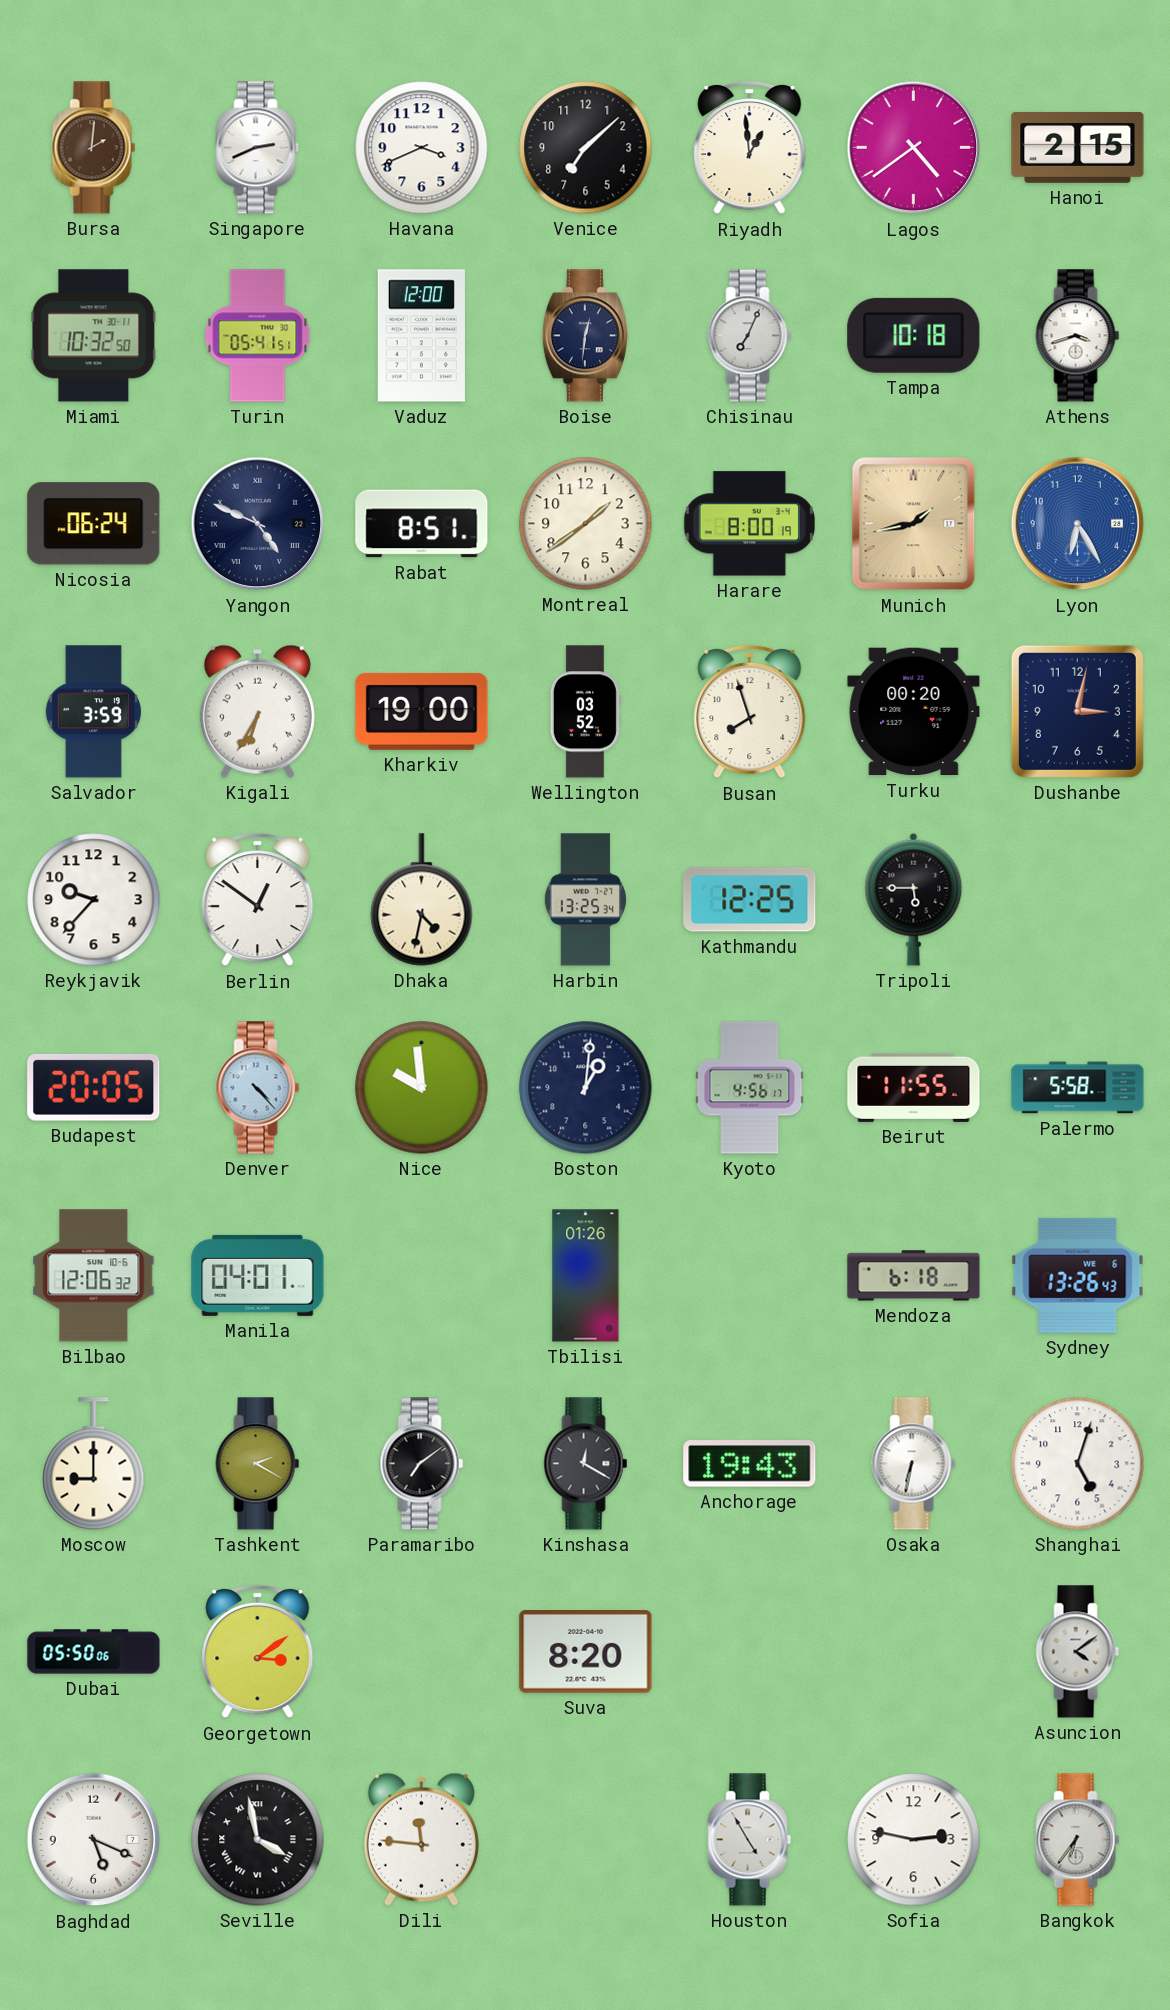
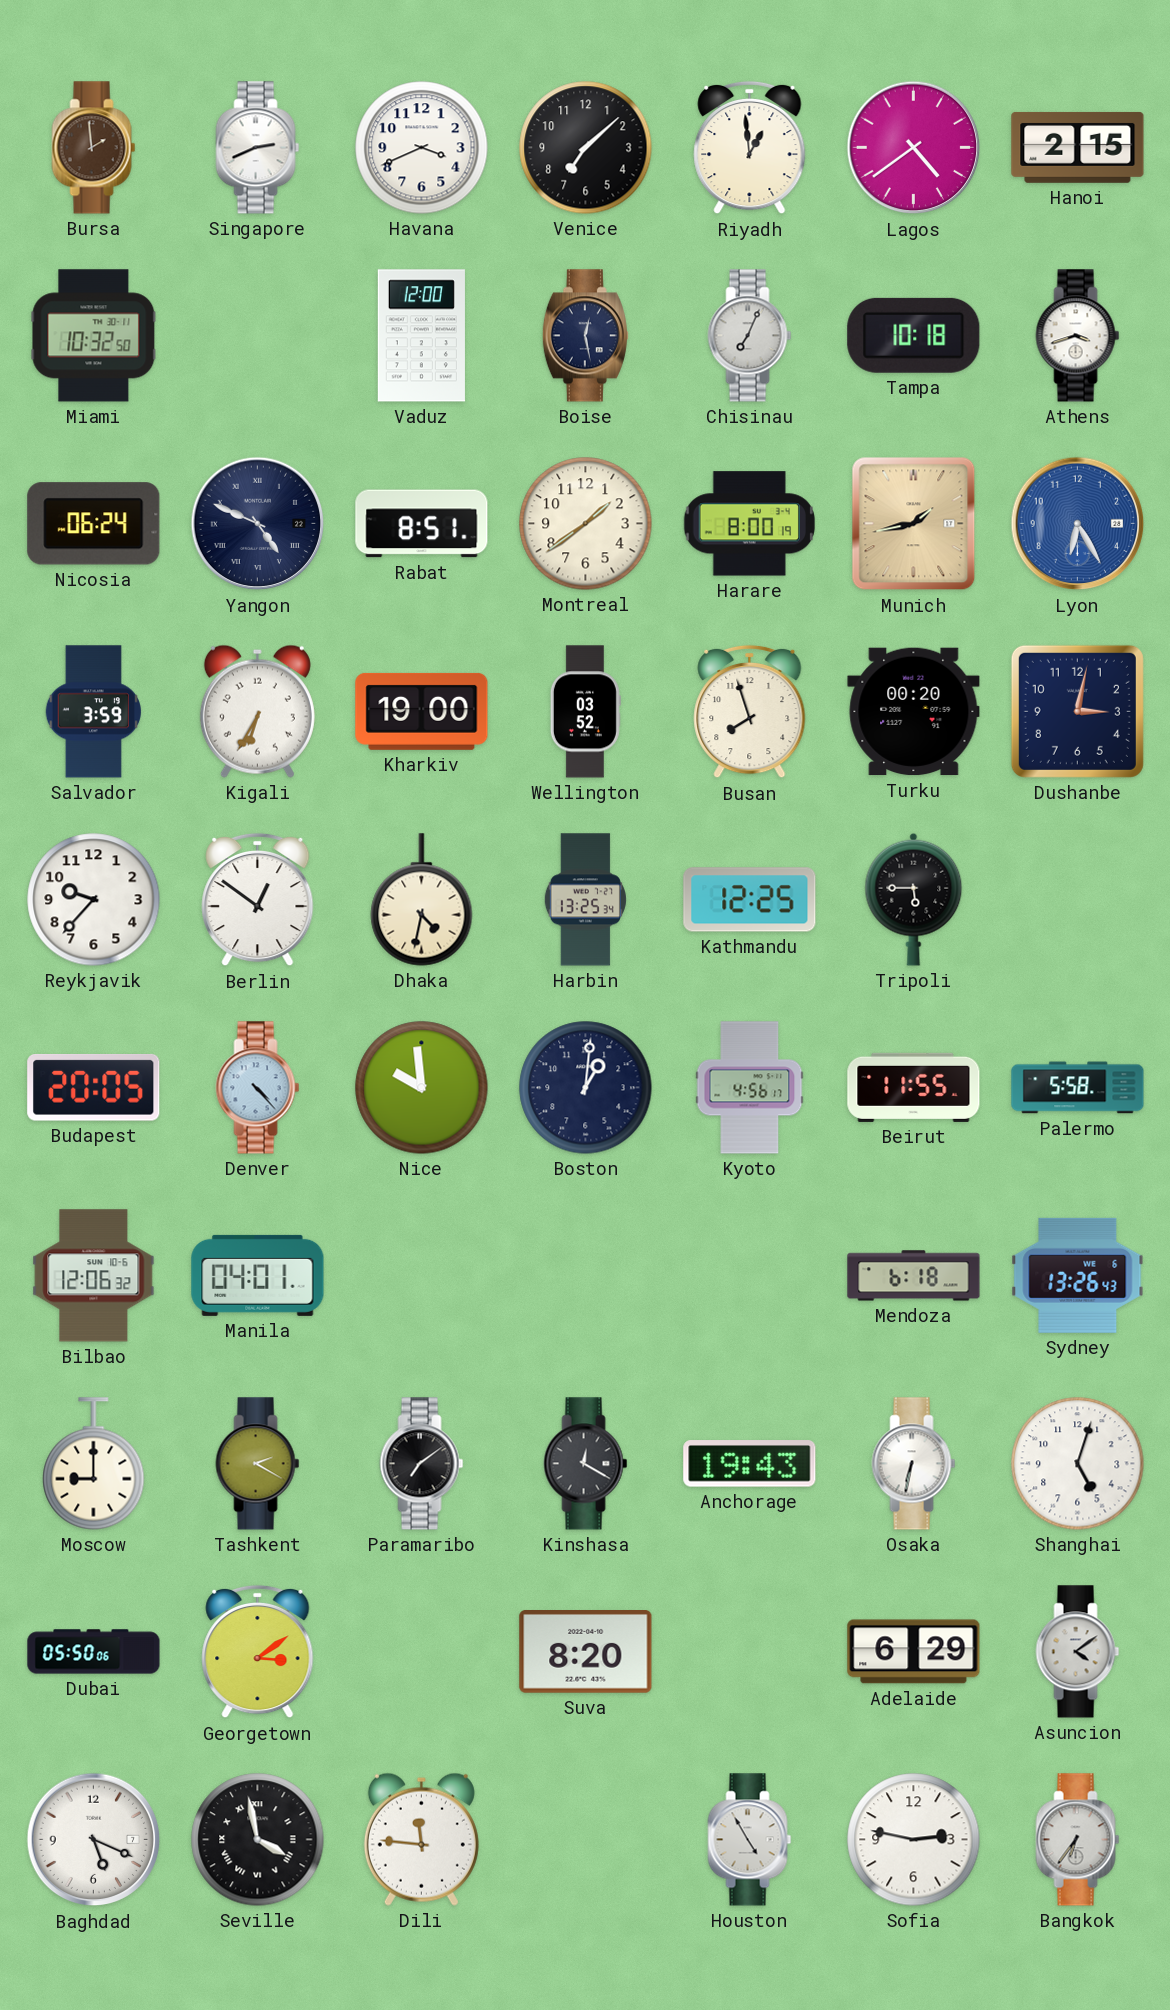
Bursa: 2:01 -> 1:59
Turin: 05:41 -> none
Boise: 12:31 -> 12:28
Tbilisi: 01:26 -> none
Adelaide: none -> 6:29
